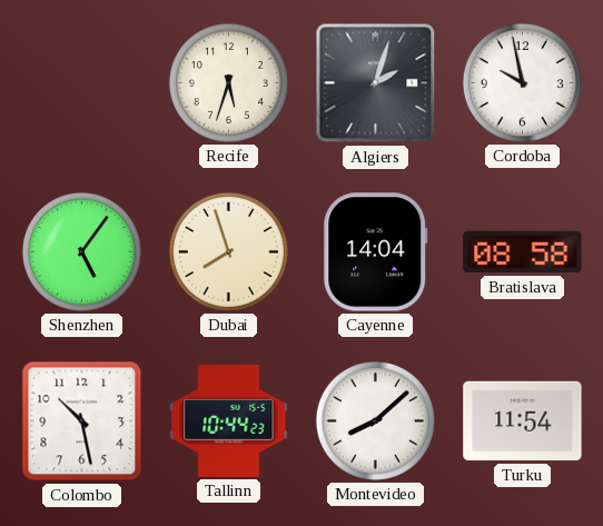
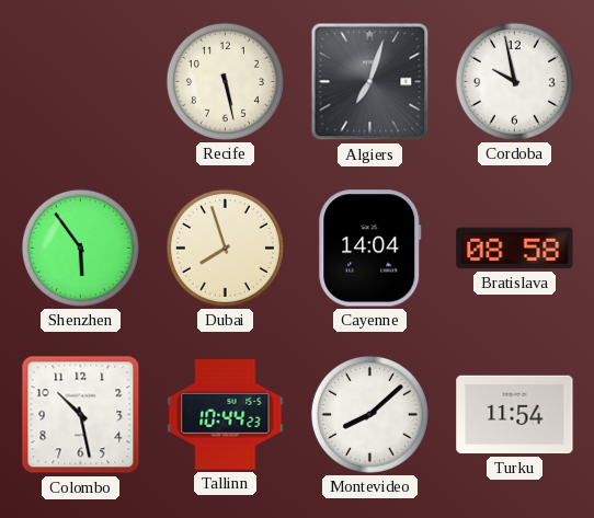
Recife: 5:33 -> 5:28
Algiers: 2:03 -> 7:03
Shenzhen: 5:06 -> 5:54
